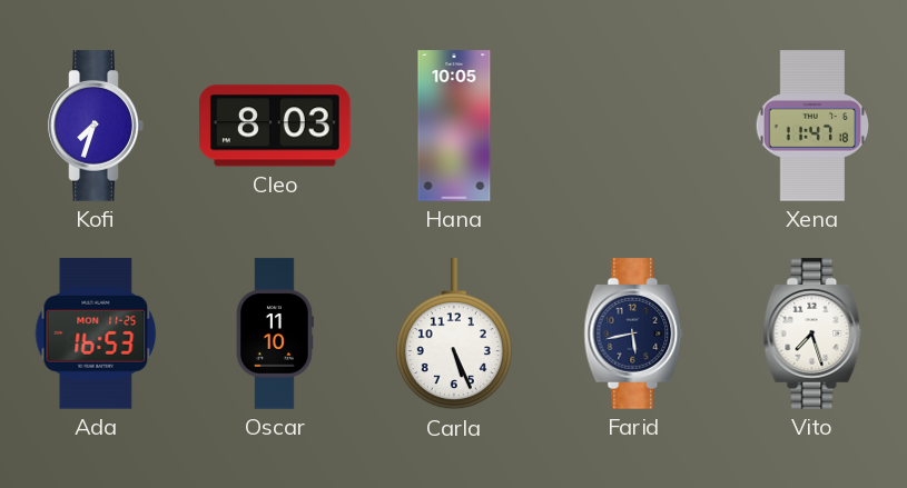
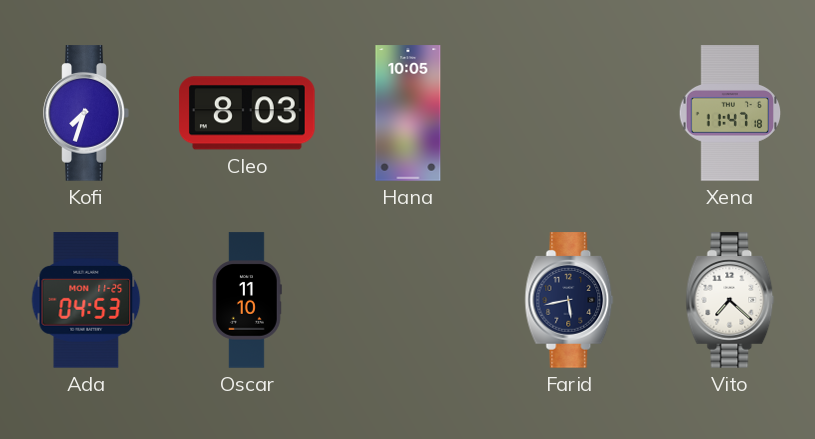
Ada: 16:53 -> 04:53
Carla: 5:26 -> none
Vito: 7:27 -> 7:22
